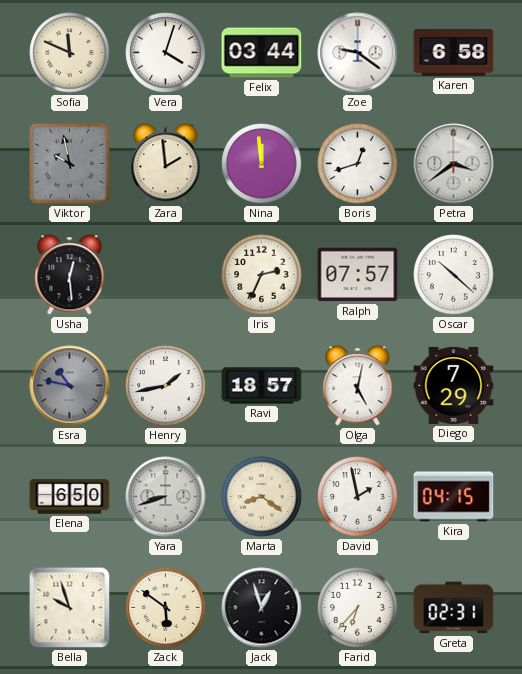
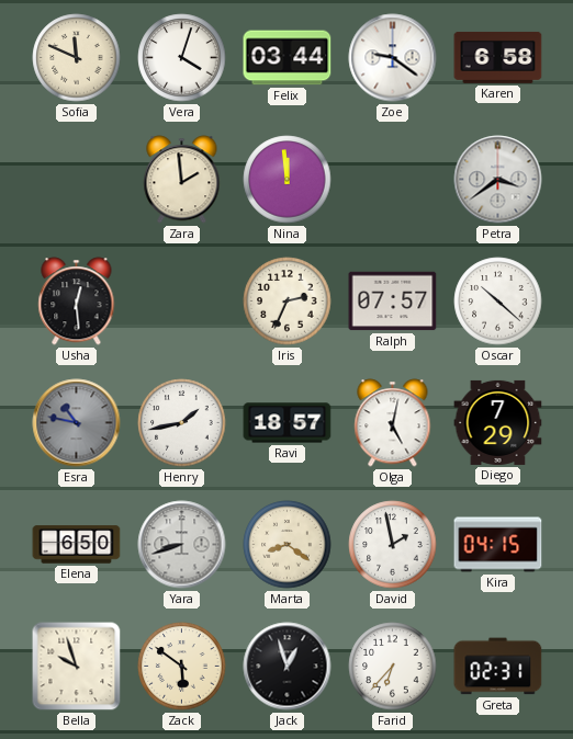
Viktor: 9:58 -> none
Boris: 12:42 -> none
